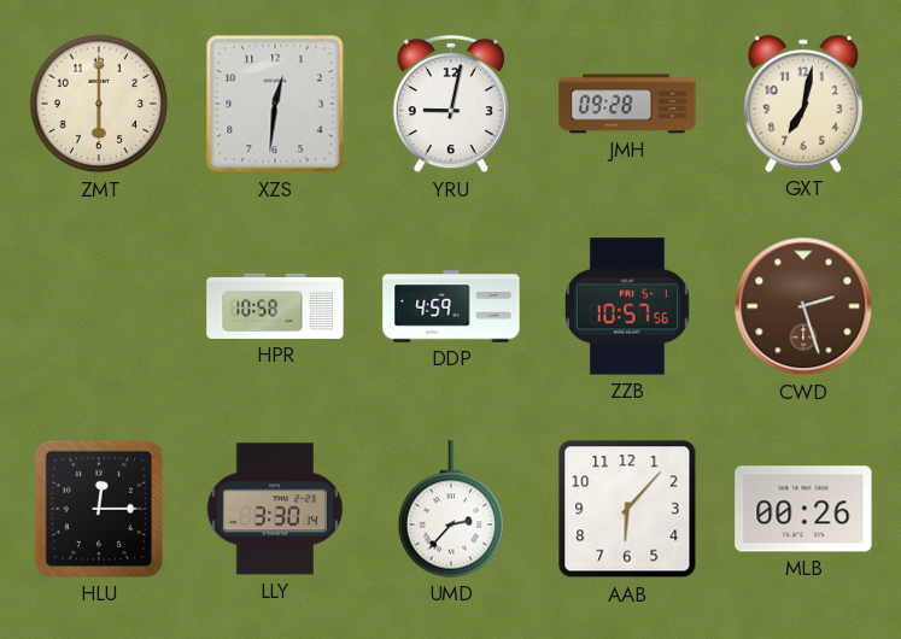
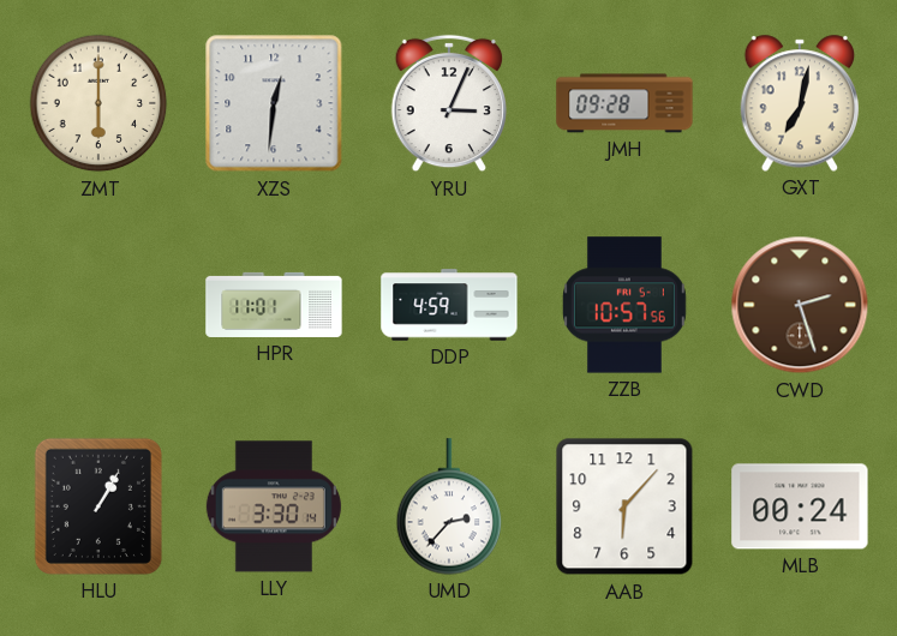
YRU: 9:02 -> 3:04
HPR: 10:58 -> 11:01
HLU: 12:15 -> 1:05
MLB: 00:26 -> 00:24
